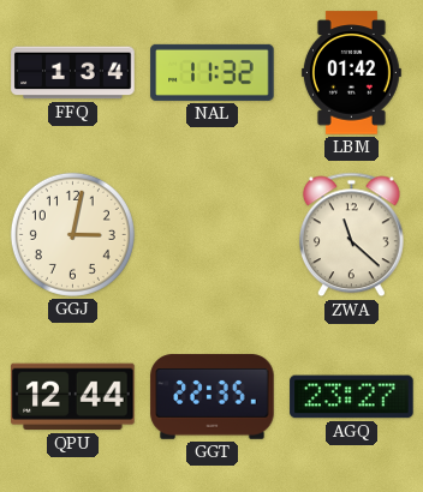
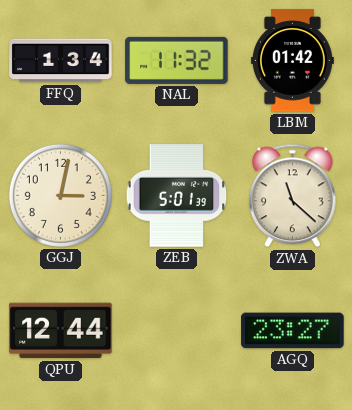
ZEB: none -> 5:01
GGT: 22:35 -> none
